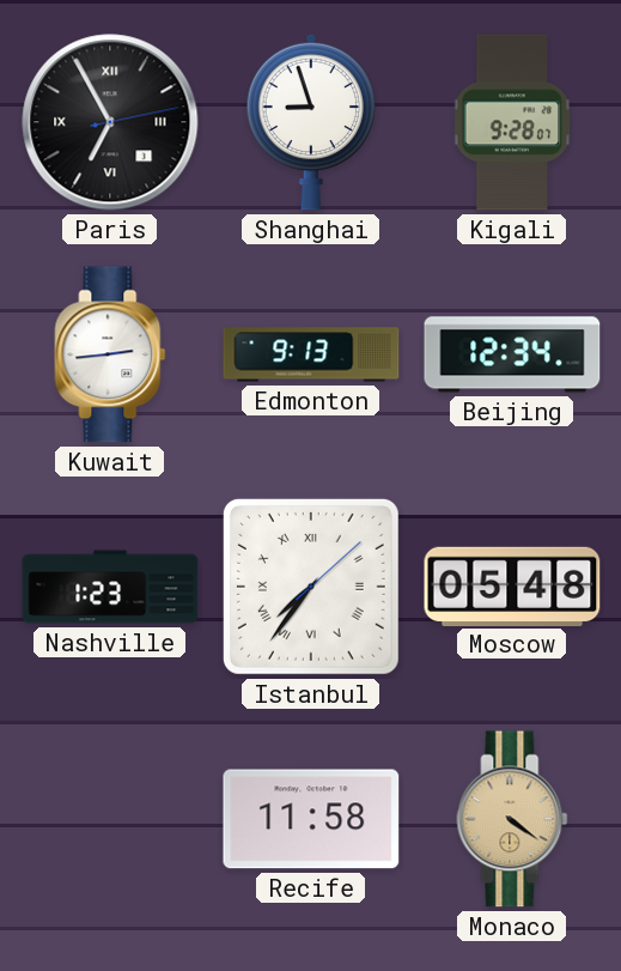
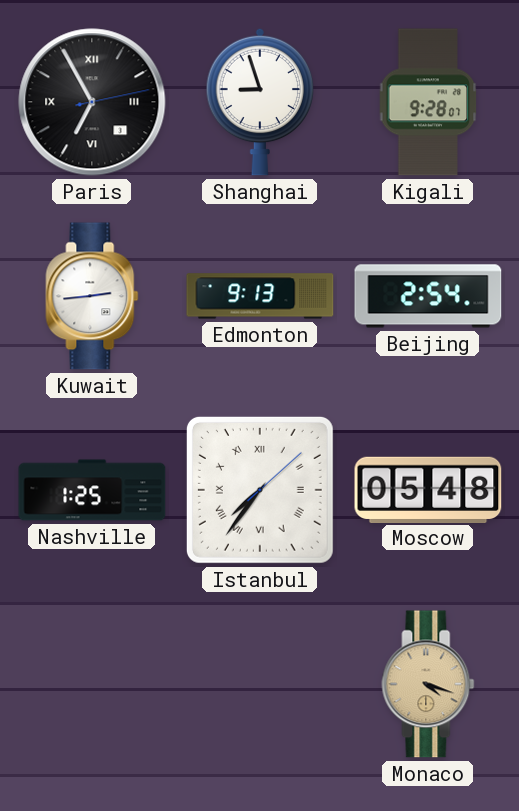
Beijing: 12:34 -> 2:54
Nashville: 1:23 -> 1:25
Recife: 11:58 -> none
Monaco: 4:21 -> 4:18
